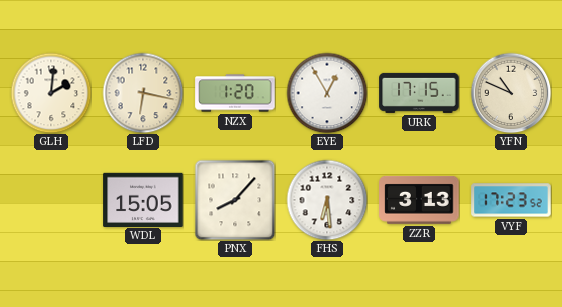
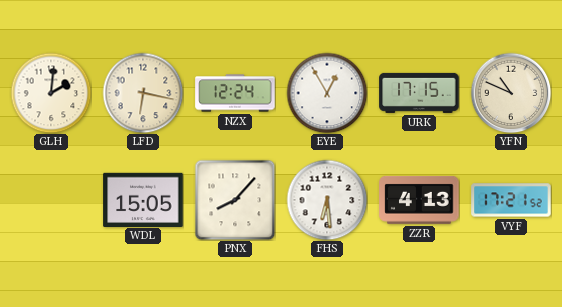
NZX: 1:20 -> 12:24
ZZR: 3:13 -> 4:13
VYF: 17:23 -> 17:21
